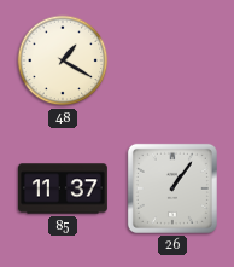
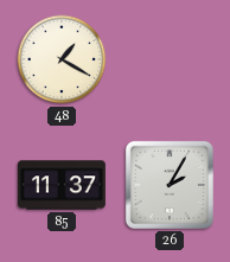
26: 1:06 -> 2:05
